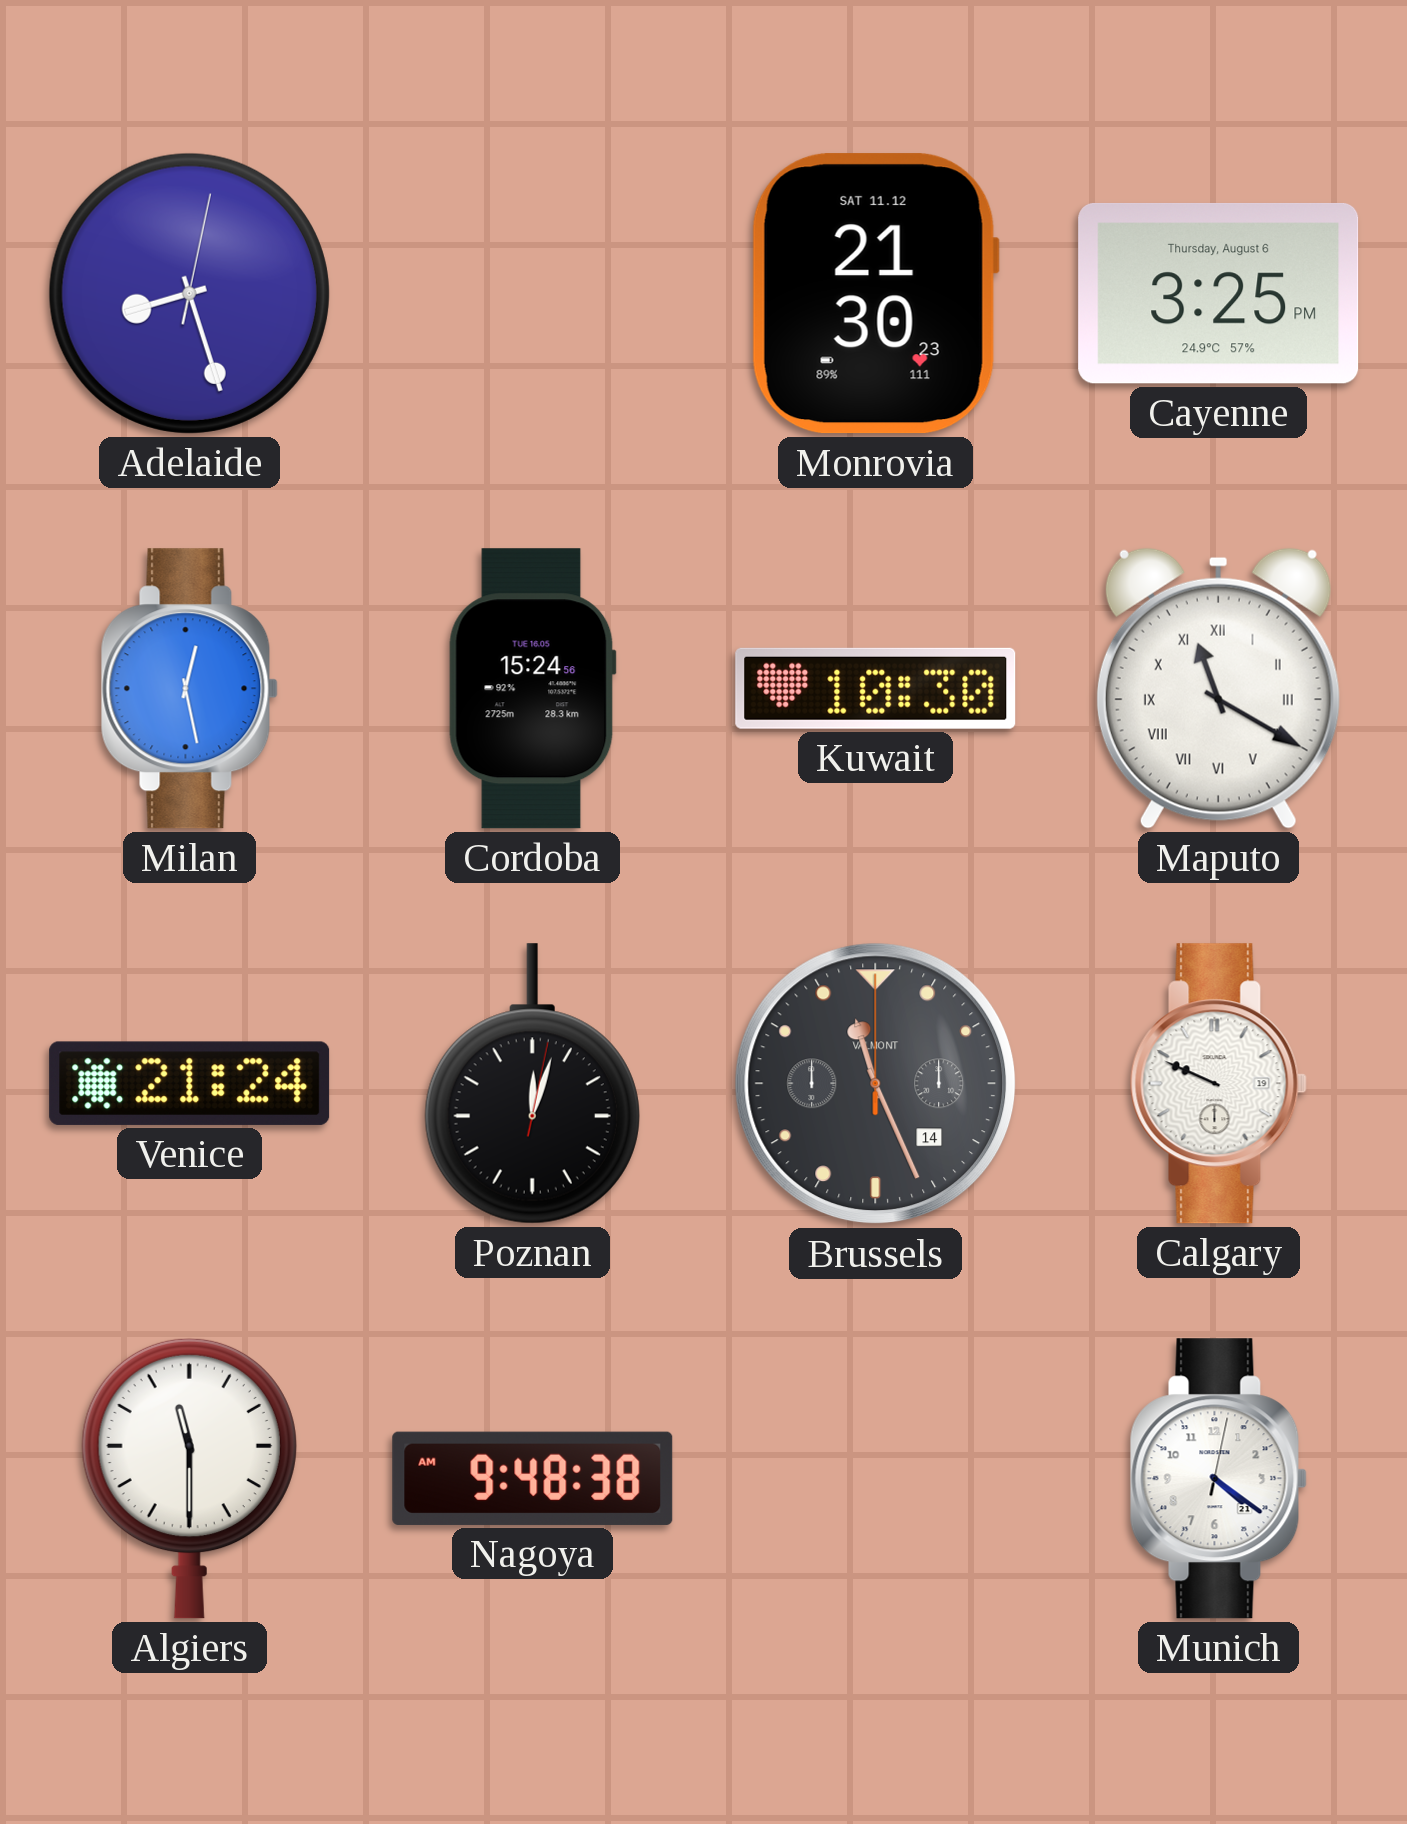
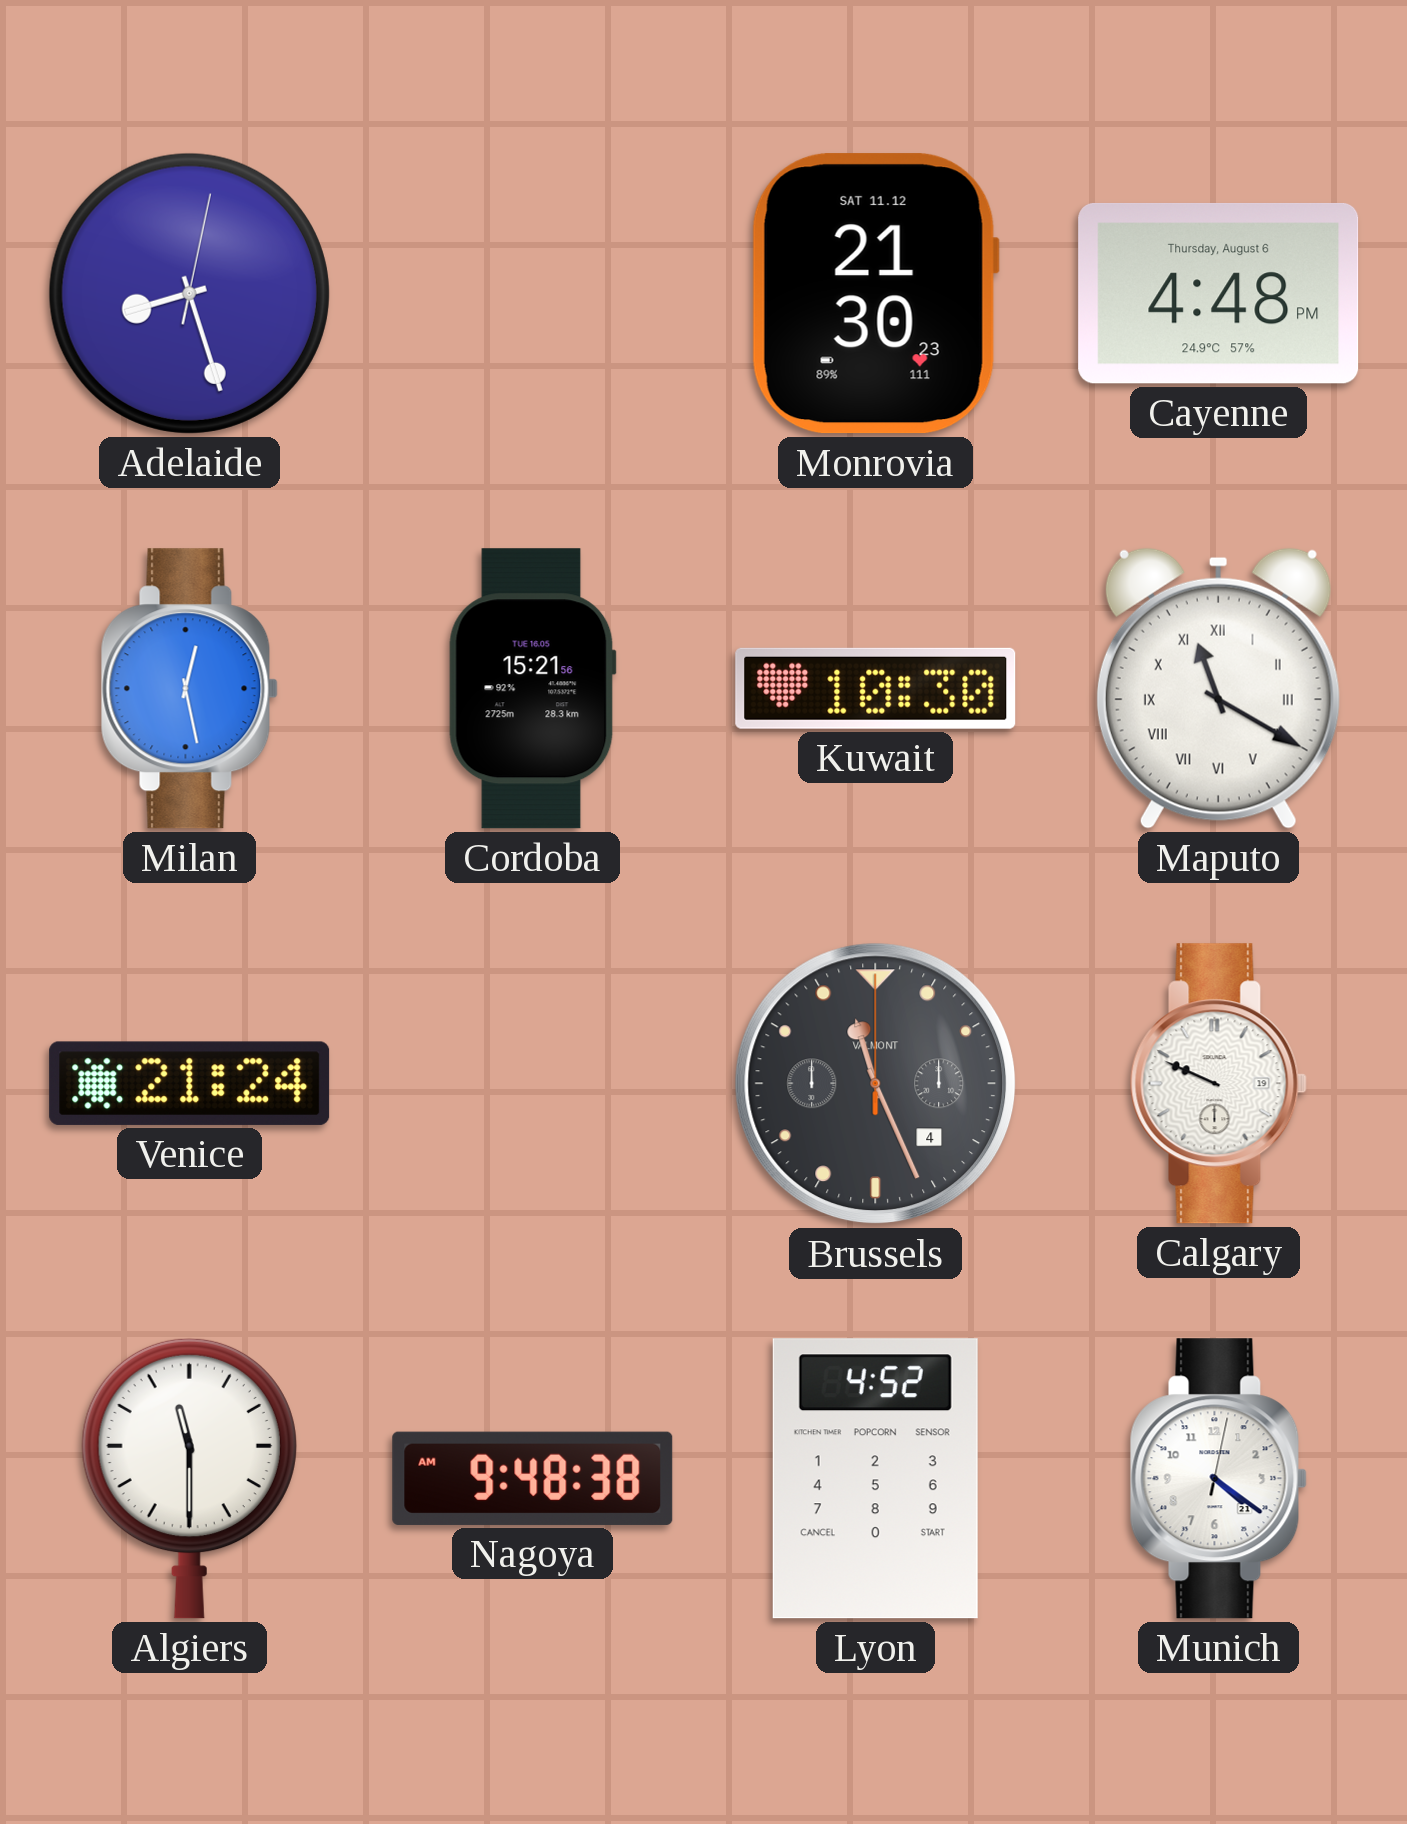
Cayenne: 3:25 -> 4:48
Cordoba: 15:24 -> 15:21
Poznan: 12:03 -> none
Brussels date: 14 -> 4
Lyon: none -> 4:52
